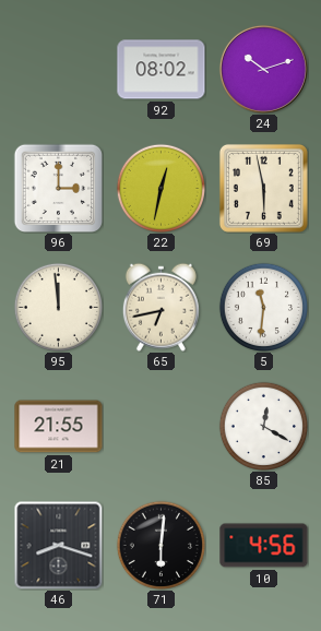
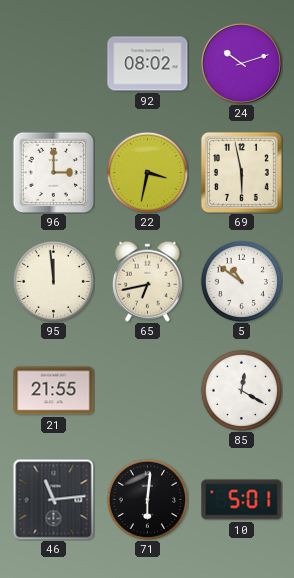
22: 12:32 -> 3:32
5: 11:31 -> 10:51
46: 8:18 -> 11:14
10: 4:56 -> 5:01
